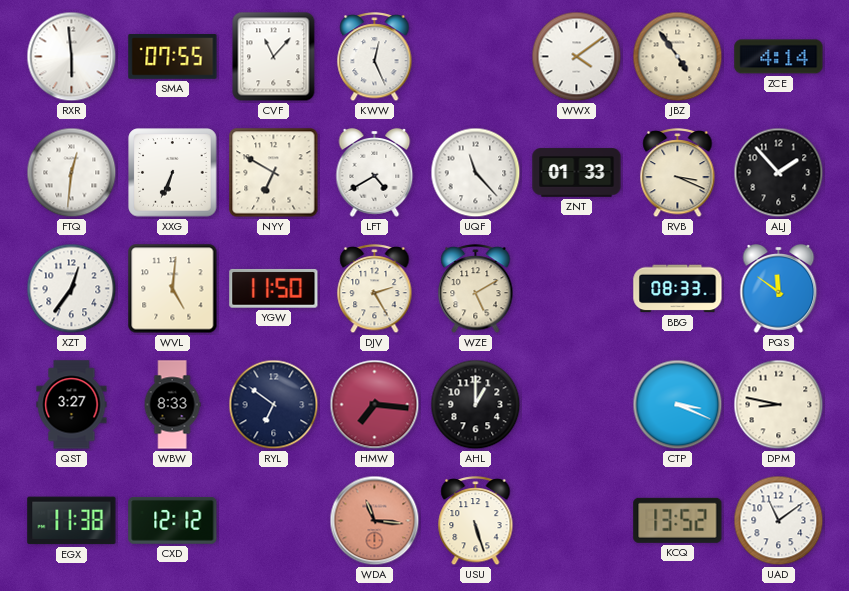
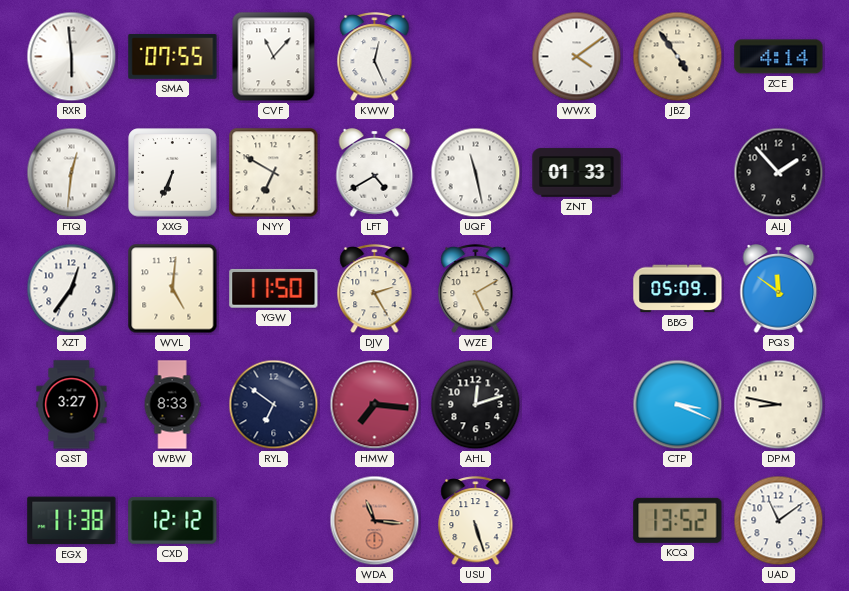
UQF: 11:23 -> 11:28
RVB: 3:19 -> none
BBG: 08:33 -> 05:09
AHL: 1:00 -> 12:12
